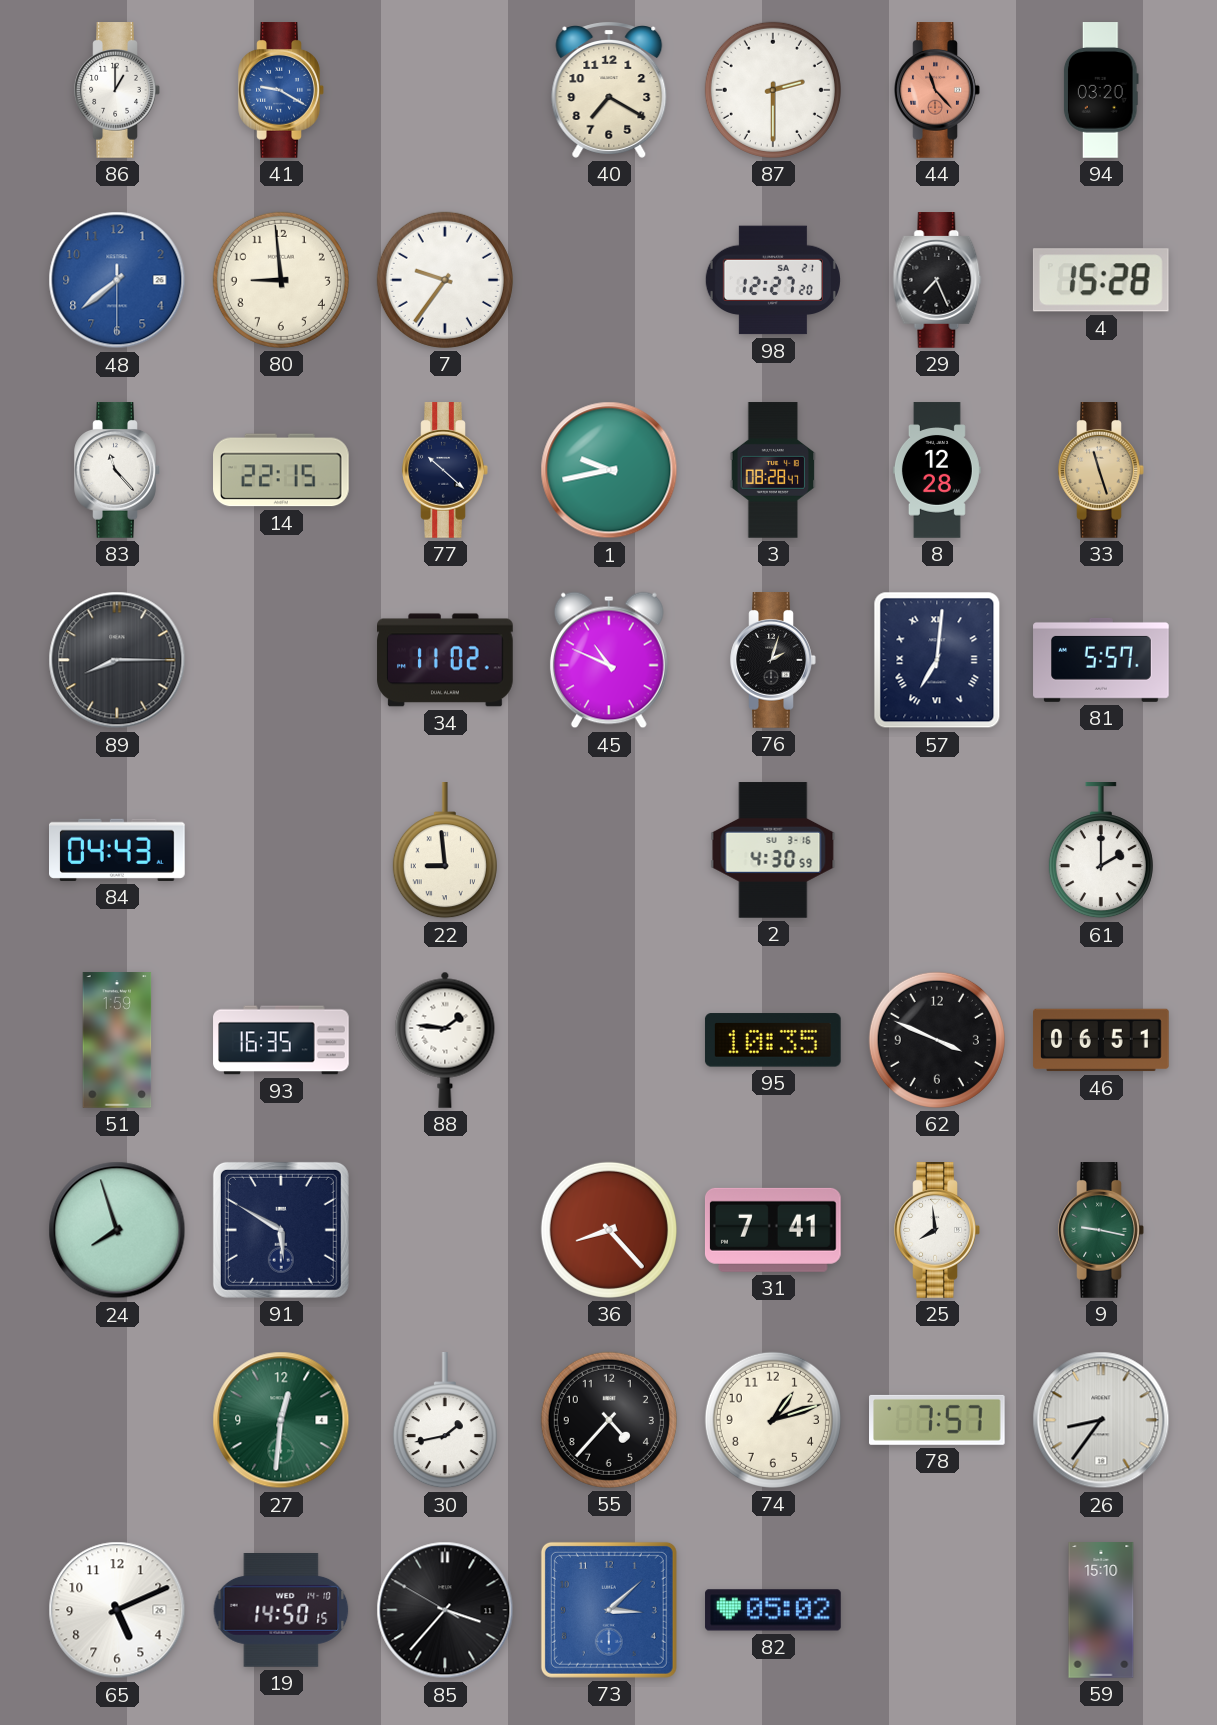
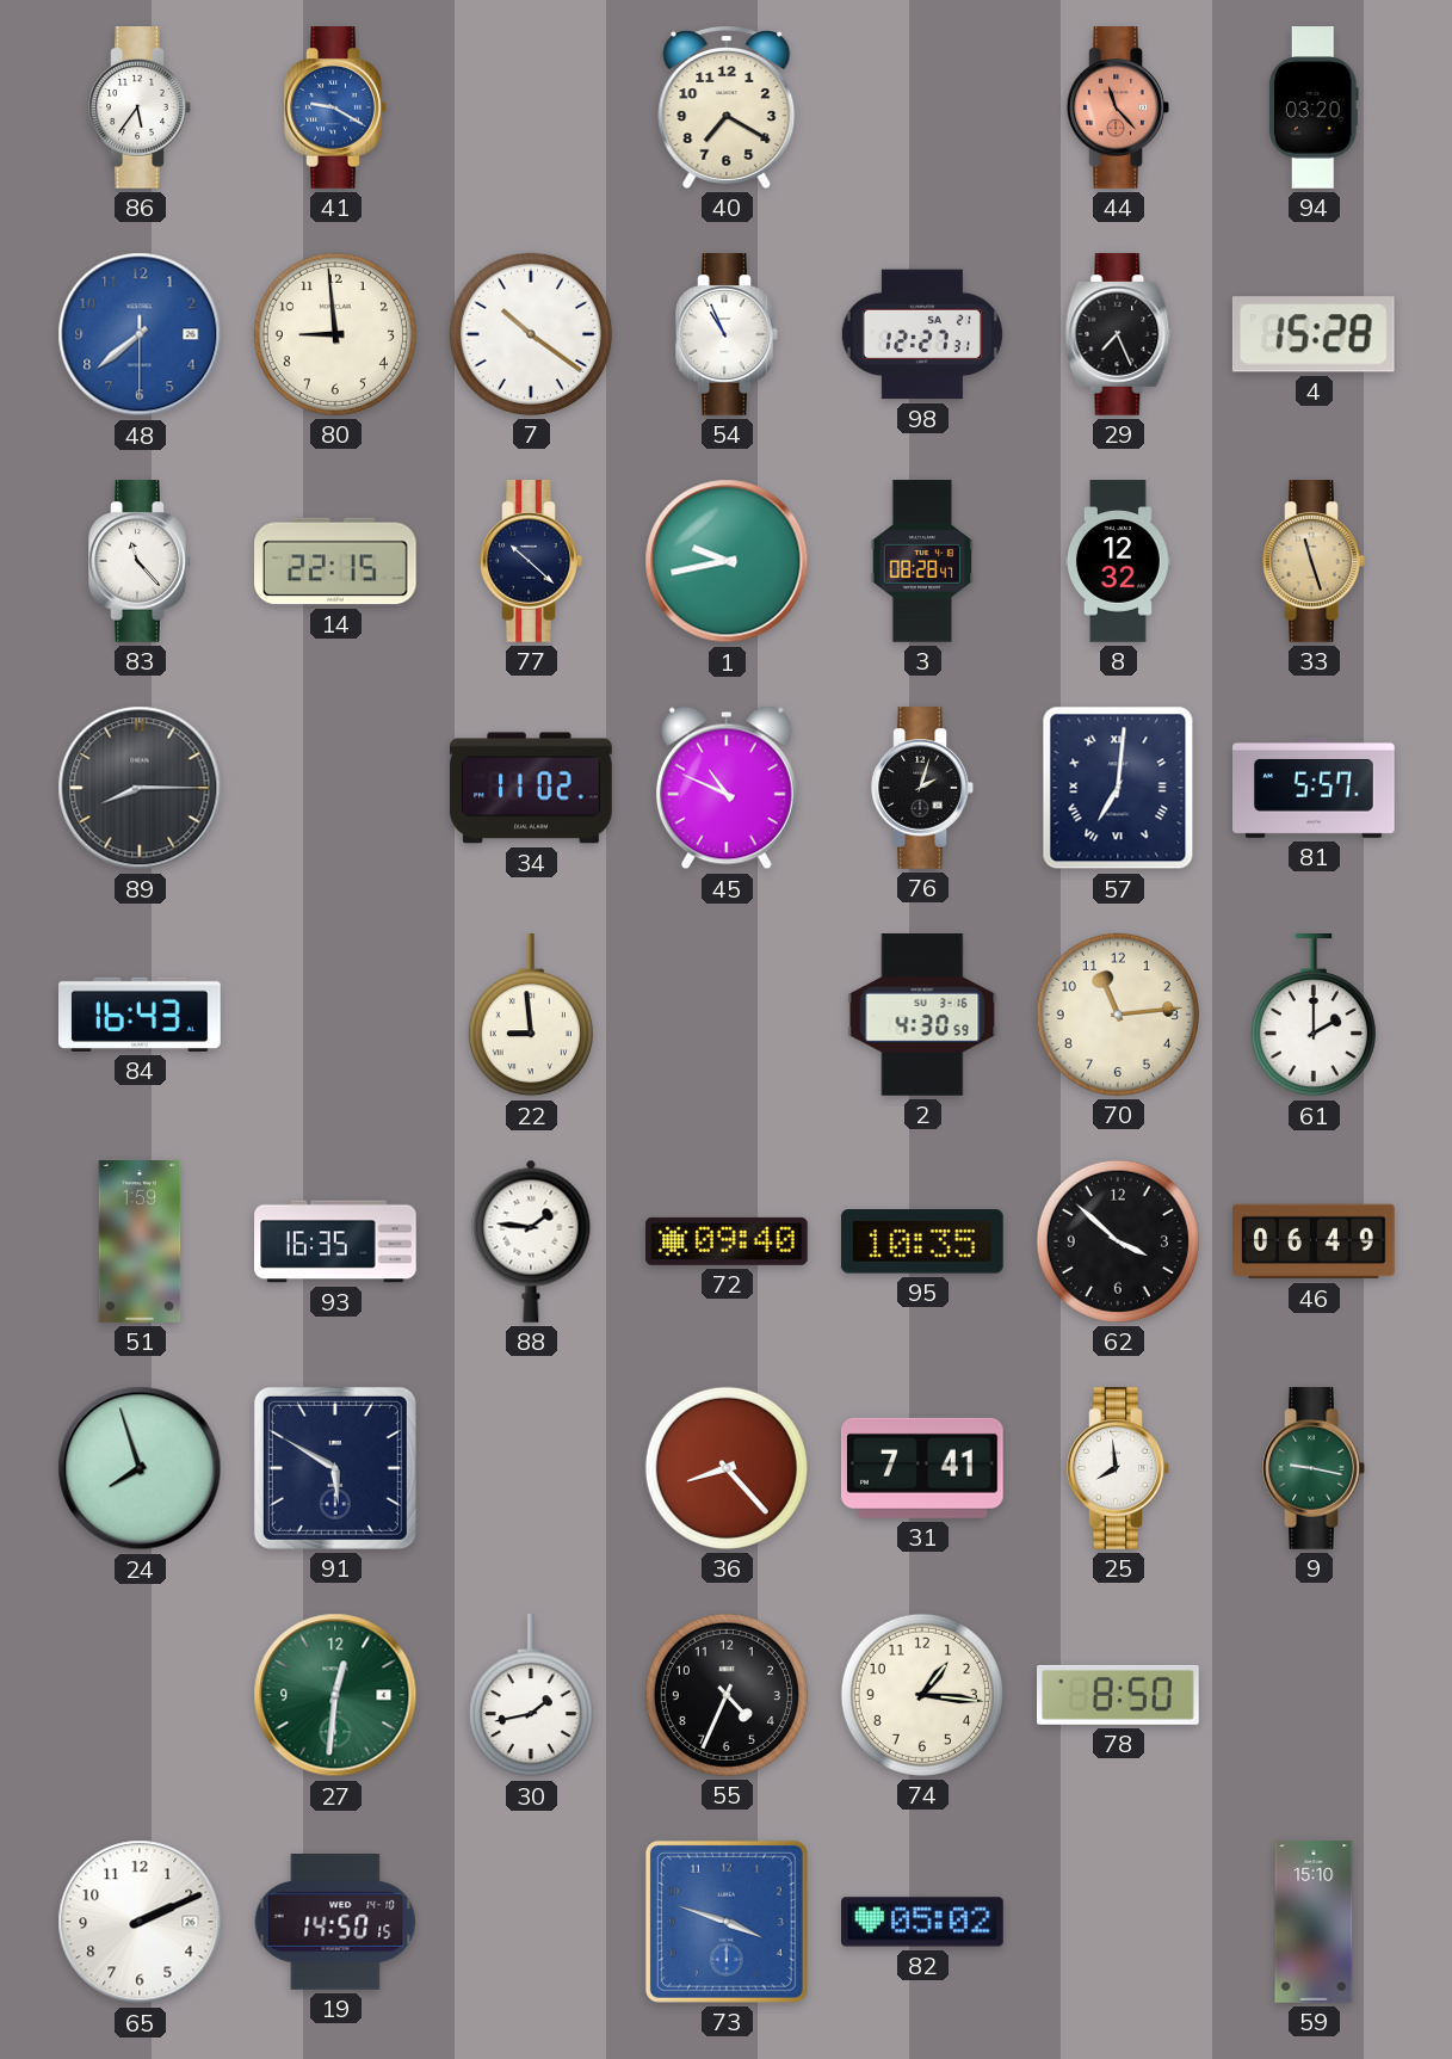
86: 1:00 -> 5:36
87: 2:30 -> none
7: 9:36 -> 10:21
54: none -> 10:56
98: 12:27:20 -> 12:27:31
8: 12:28 -> 12:32
84: 04:43 -> 16:43
70: none -> 11:14
72: none -> 09:40
62: 3:49 -> 3:52
46: 06:51 -> 06:49
55: 4:37 -> 4:34
74: 1:12 -> 1:16
78: 7:57 -> 8:50
26: 8:36 -> none
65: 5:11 -> 2:11
85: 3:36 -> none
73: 3:08 -> 3:48
